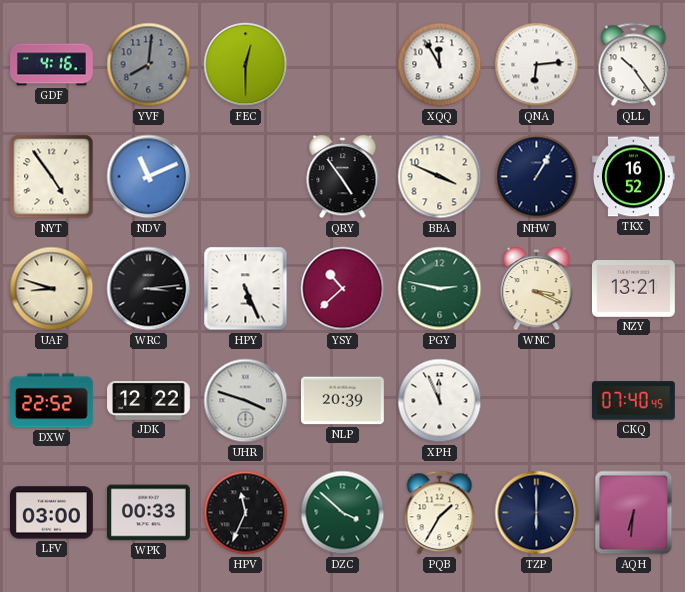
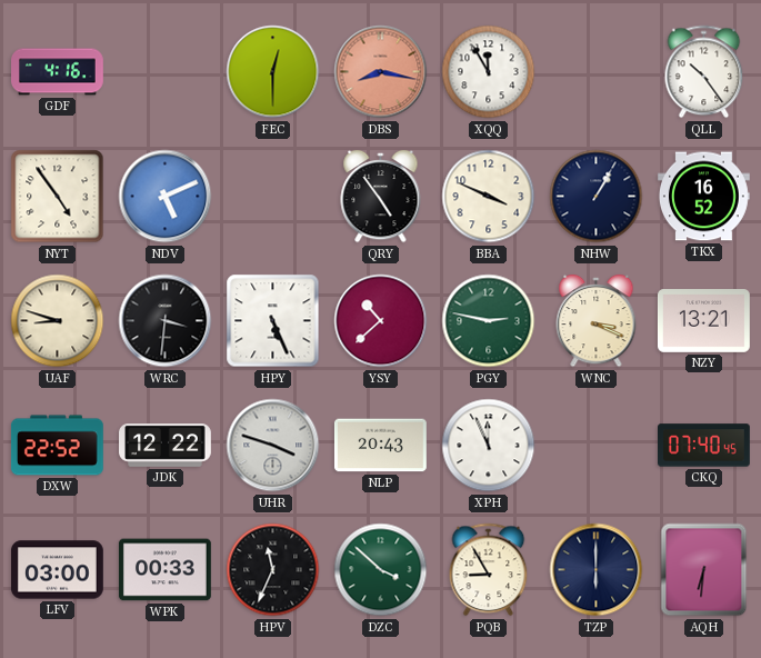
YVF: 8:01 -> none
DBS: none -> 8:17
QNA: 6:14 -> none
NDV: 11:11 -> 5:11
WRC: 3:14 -> 3:31
NLP: 20:39 -> 20:43
PQB: 1:35 -> 8:55
